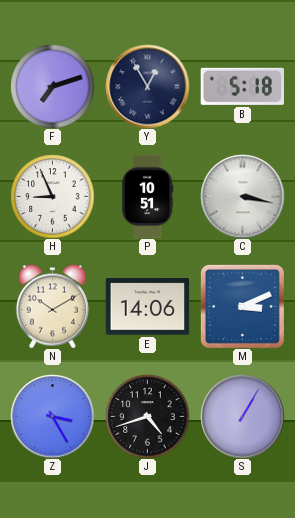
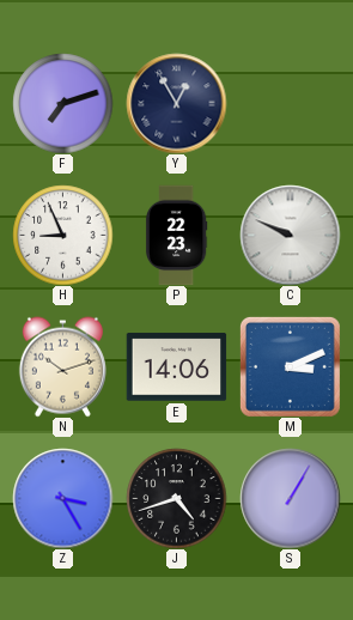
B: 5:18 -> none
P: 10:51 -> 22:23
C: 3:17 -> 9:49
N: 10:10 -> 10:12
